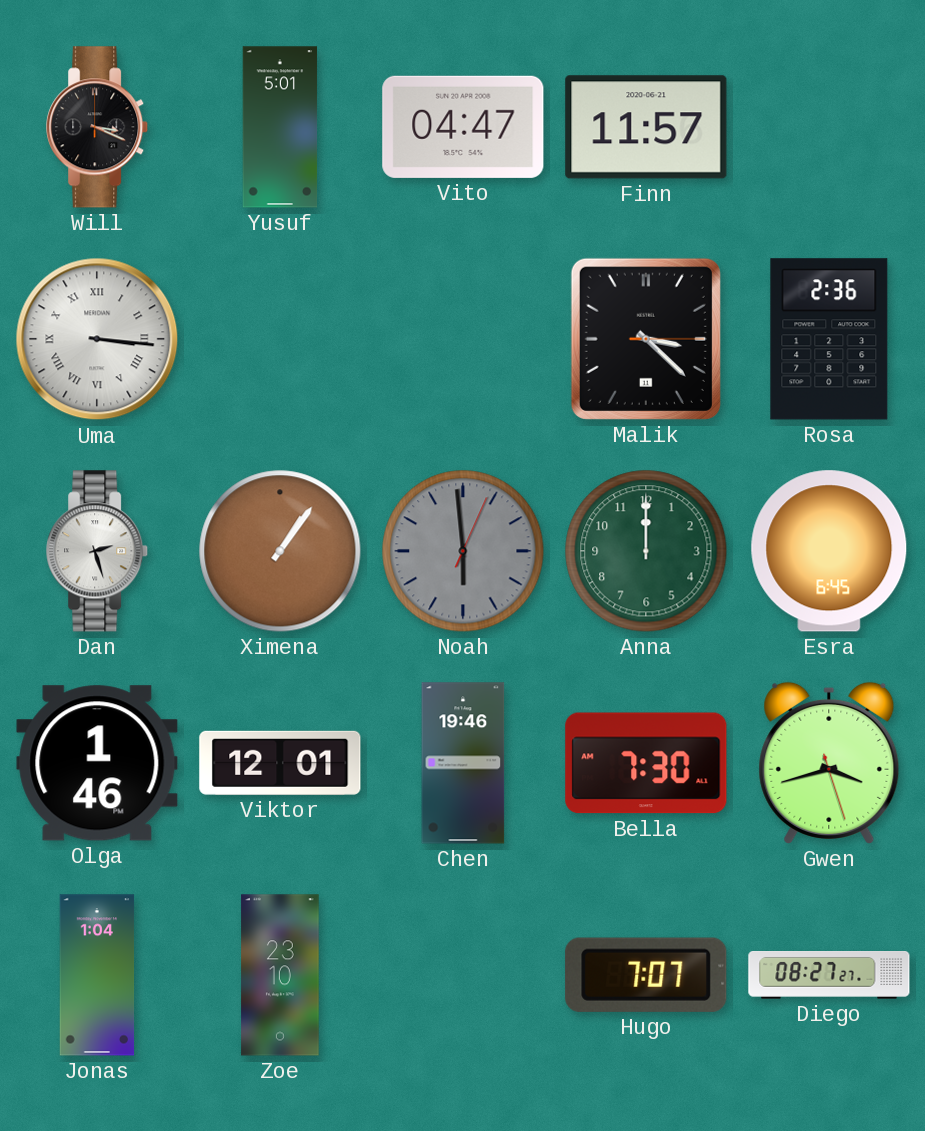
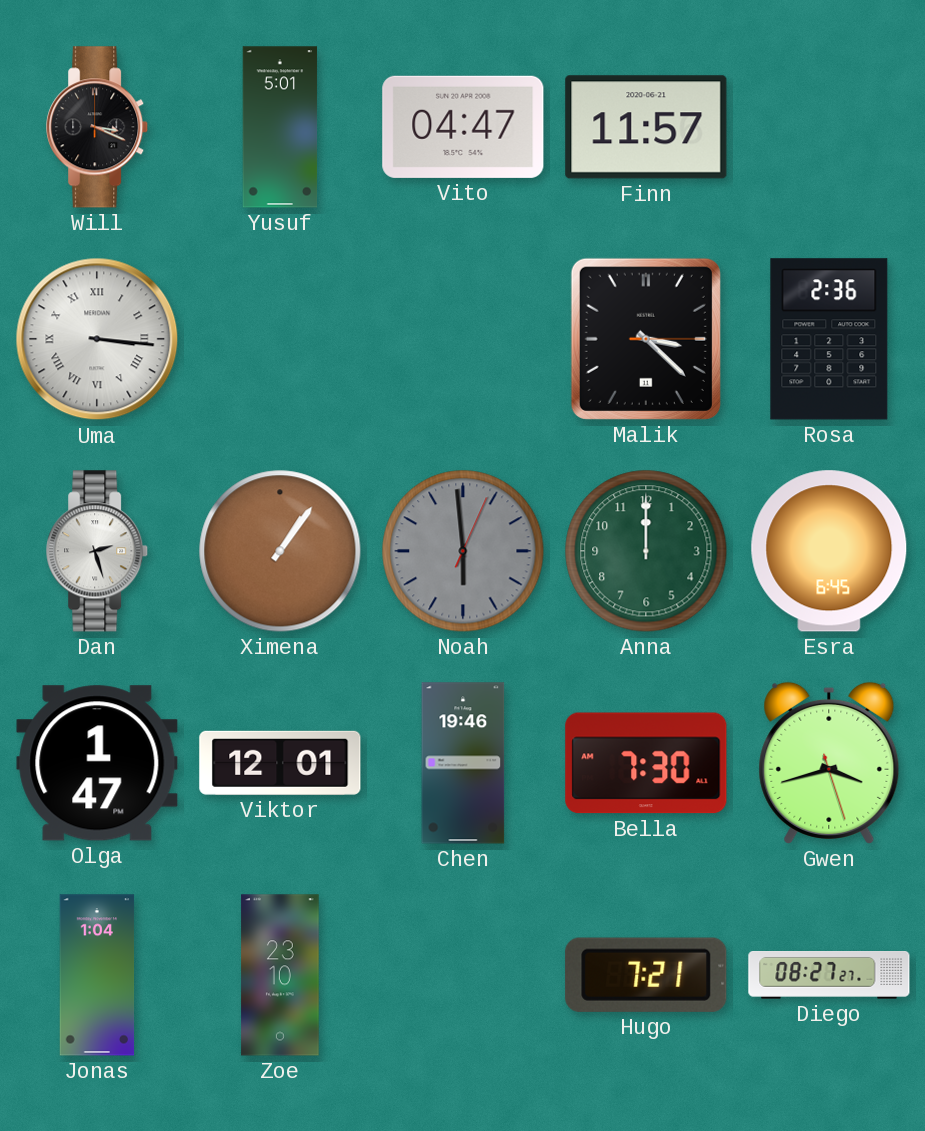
Olga: 1:46 -> 1:47
Hugo: 7:07 -> 7:21
